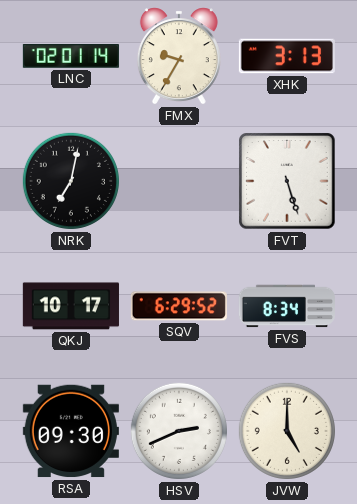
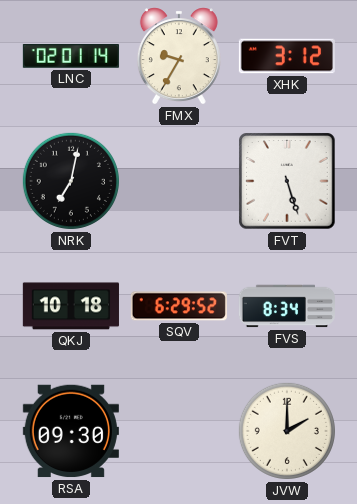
XHK: 3:13 -> 3:12
QKJ: 10:17 -> 10:18
HSV: 2:41 -> none
JVW: 5:00 -> 2:00
